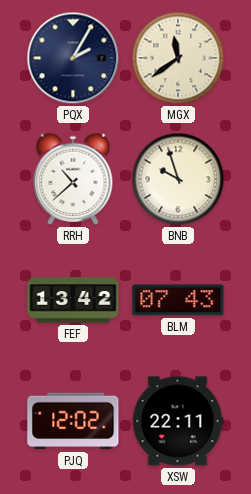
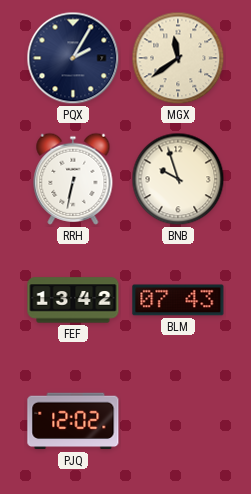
RRH: 10:38 -> 6:32
XSW: 22:11 -> none
